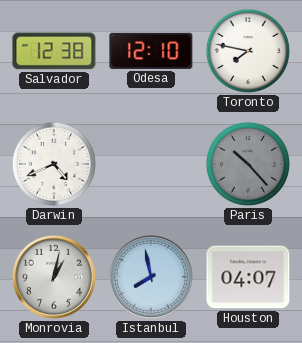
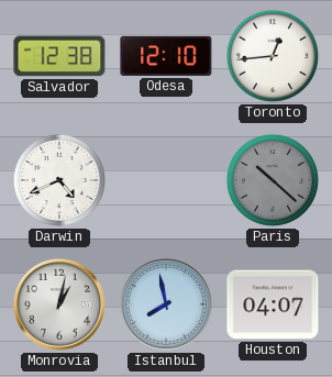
Toronto: 7:47 -> 12:44
Paris: 10:23 -> 10:22
